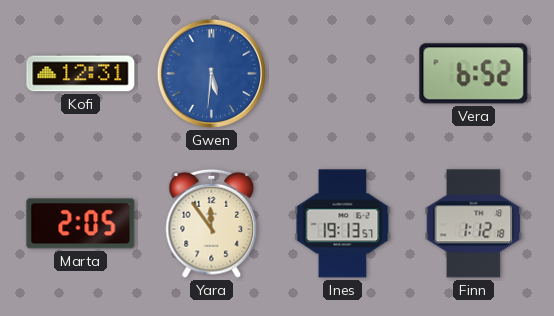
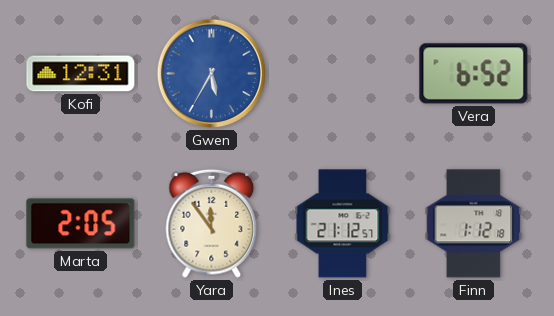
Gwen: 5:31 -> 5:35
Ines: 19:13 -> 21:12
